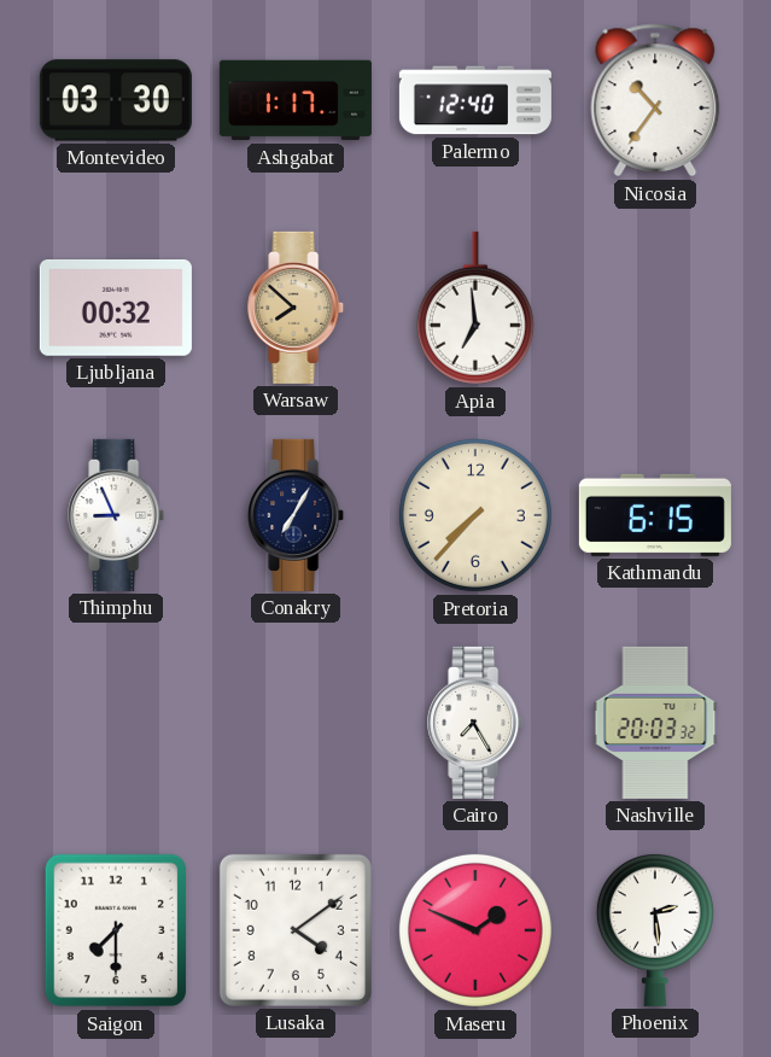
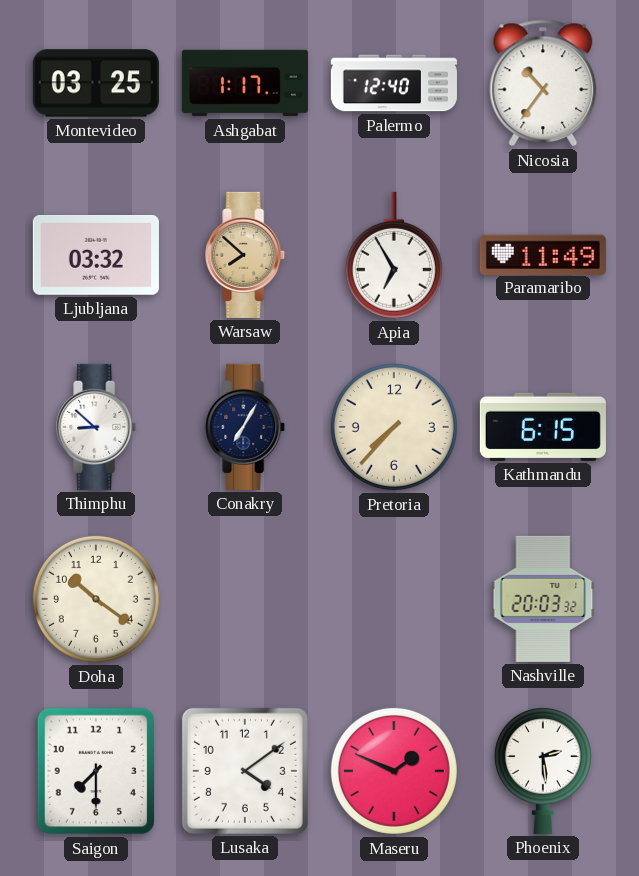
Montevideo: 03:30 -> 03:25
Ljubljana: 00:32 -> 03:32
Apia: 6:59 -> 6:55
Paramaribo: none -> 11:49
Thimphu: 8:56 -> 8:52
Doha: none -> 10:21
Cairo: 7:25 -> none
